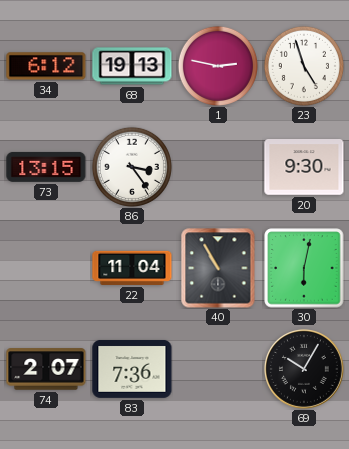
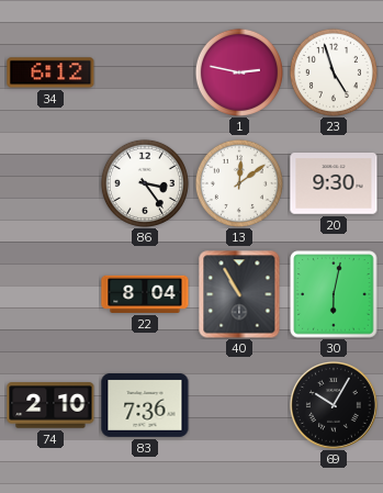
68: 19:13 -> none
73: 13:15 -> none
13: none -> 12:09
22: 11:04 -> 8:04
74: 2:07 -> 2:10
